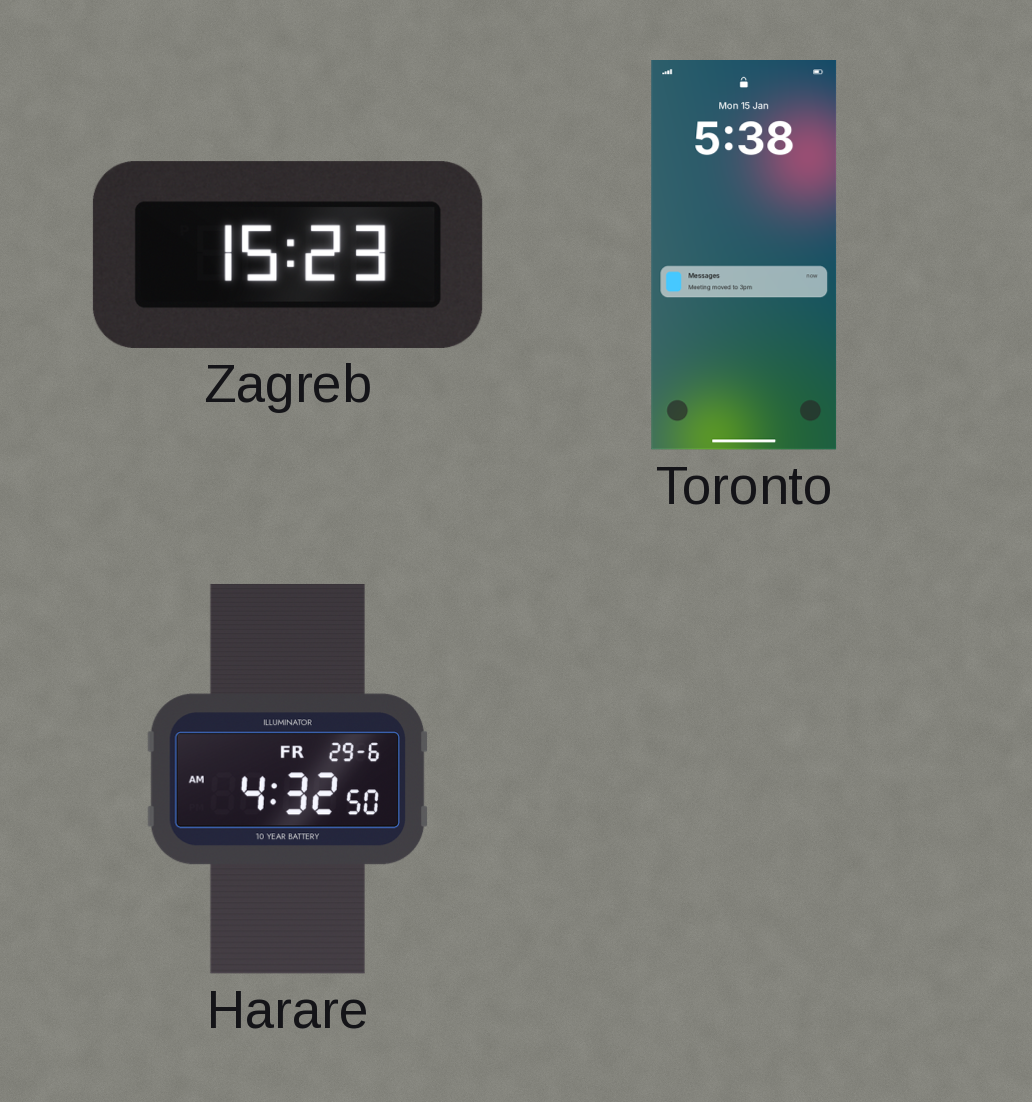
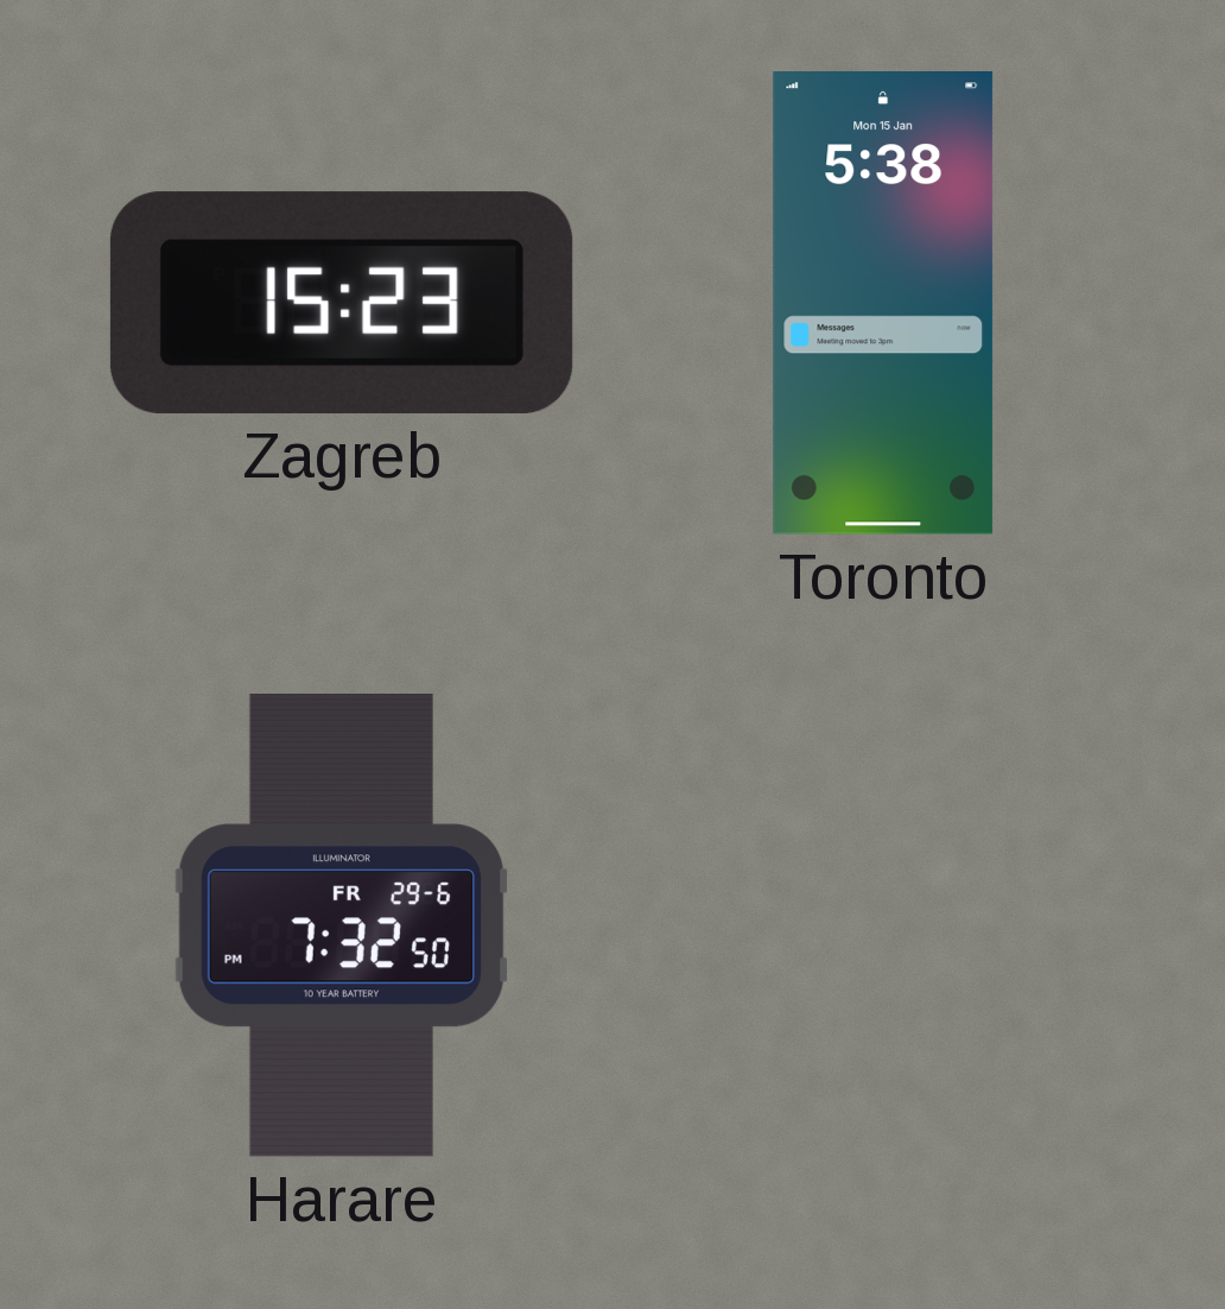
Harare: 4:32 -> 7:32
